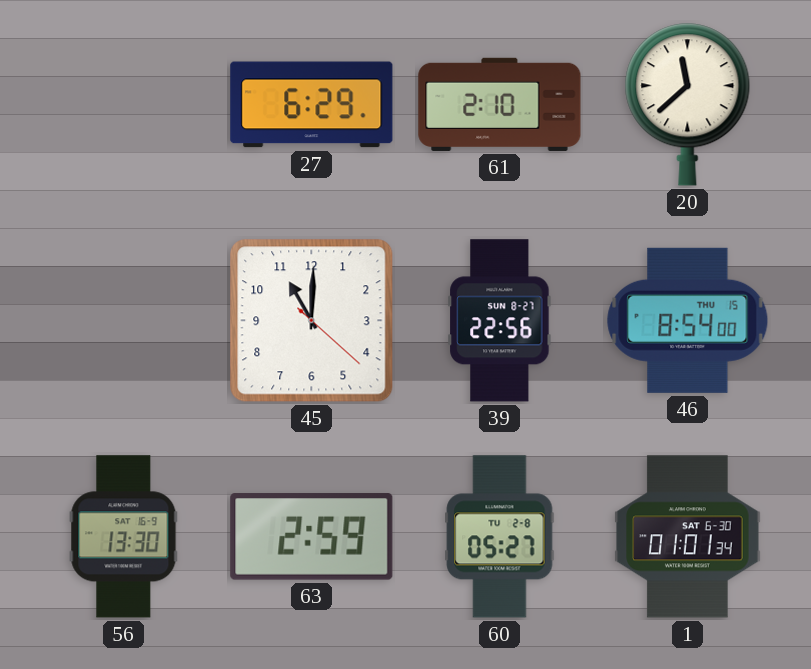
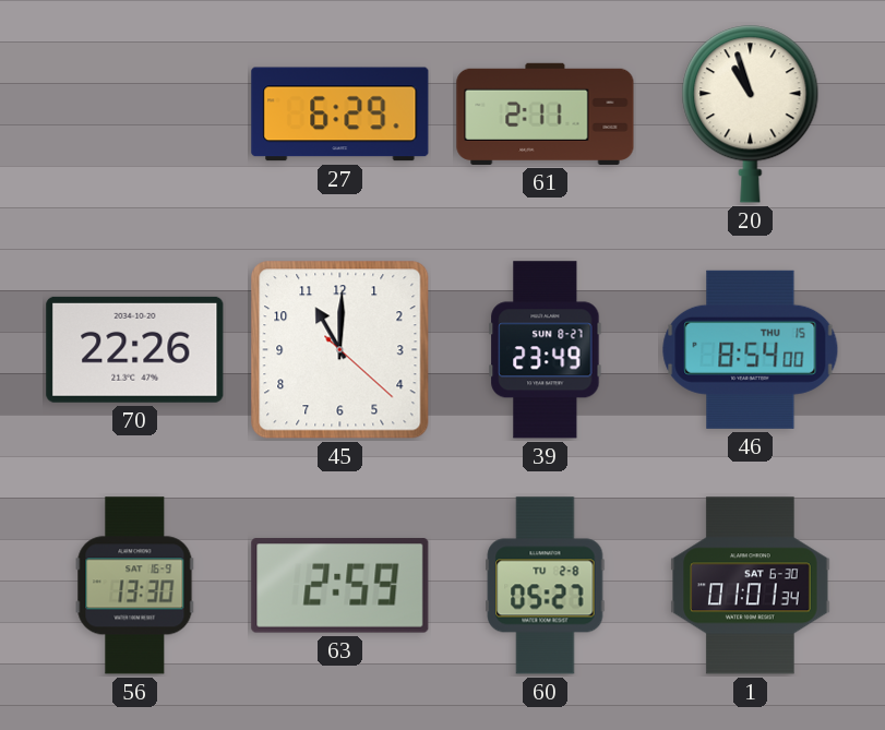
61: 2:10 -> 2:11
20: 11:38 -> 10:57
70: none -> 22:26
39: 22:56 -> 23:49
